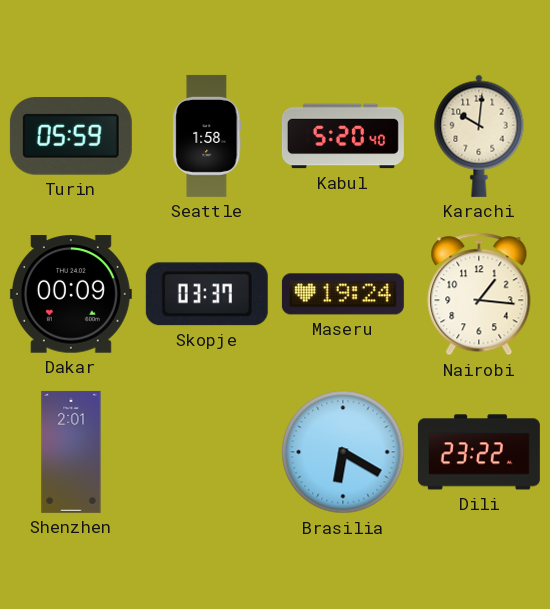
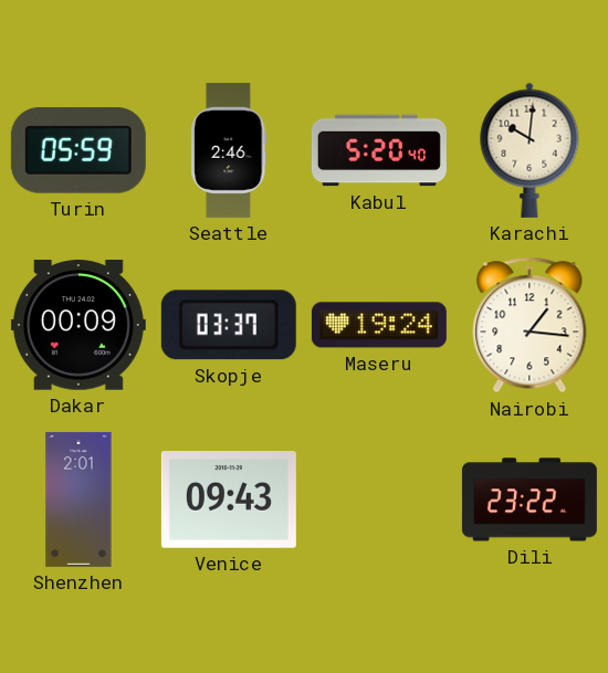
Seattle: 1:58 -> 2:46
Venice: none -> 09:43
Brasilia: 6:20 -> none
